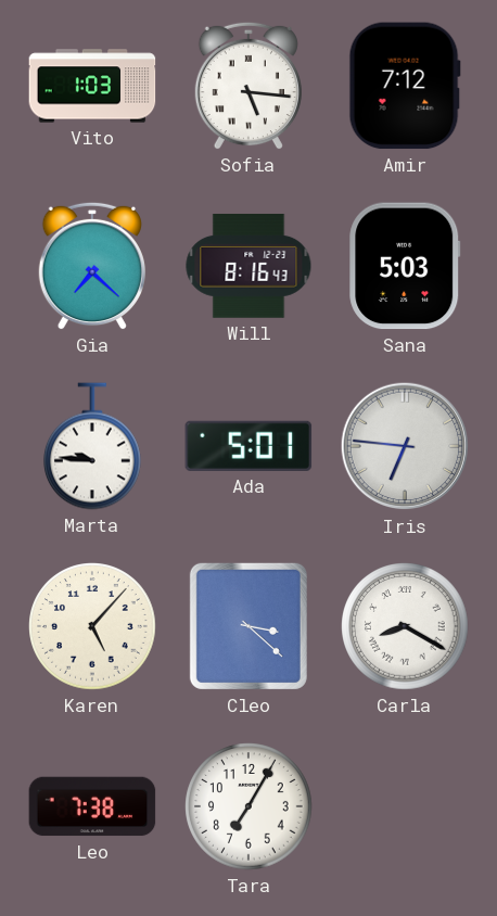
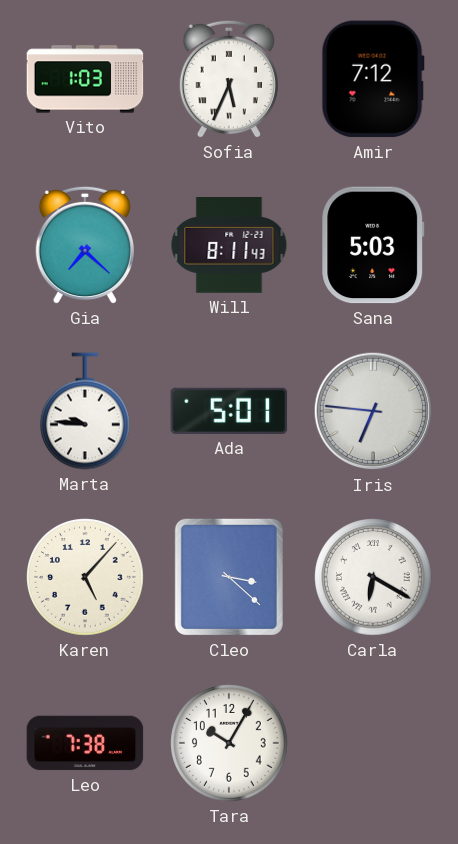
Sofia: 5:16 -> 5:34
Will: 8:16 -> 8:11
Carla: 8:20 -> 6:20
Tara: 7:05 -> 10:05
